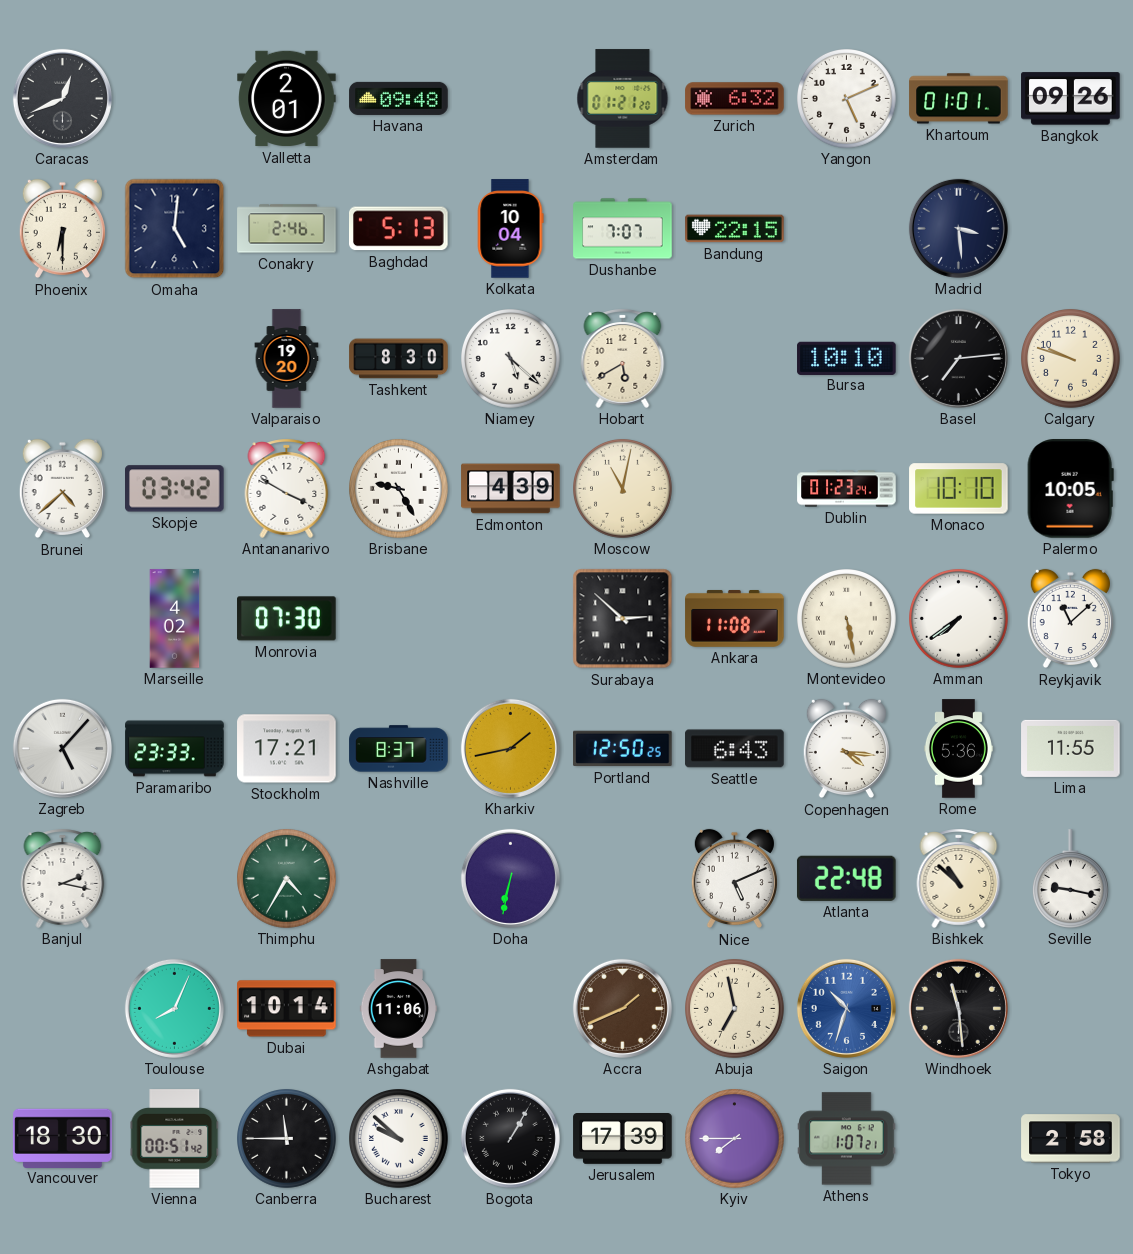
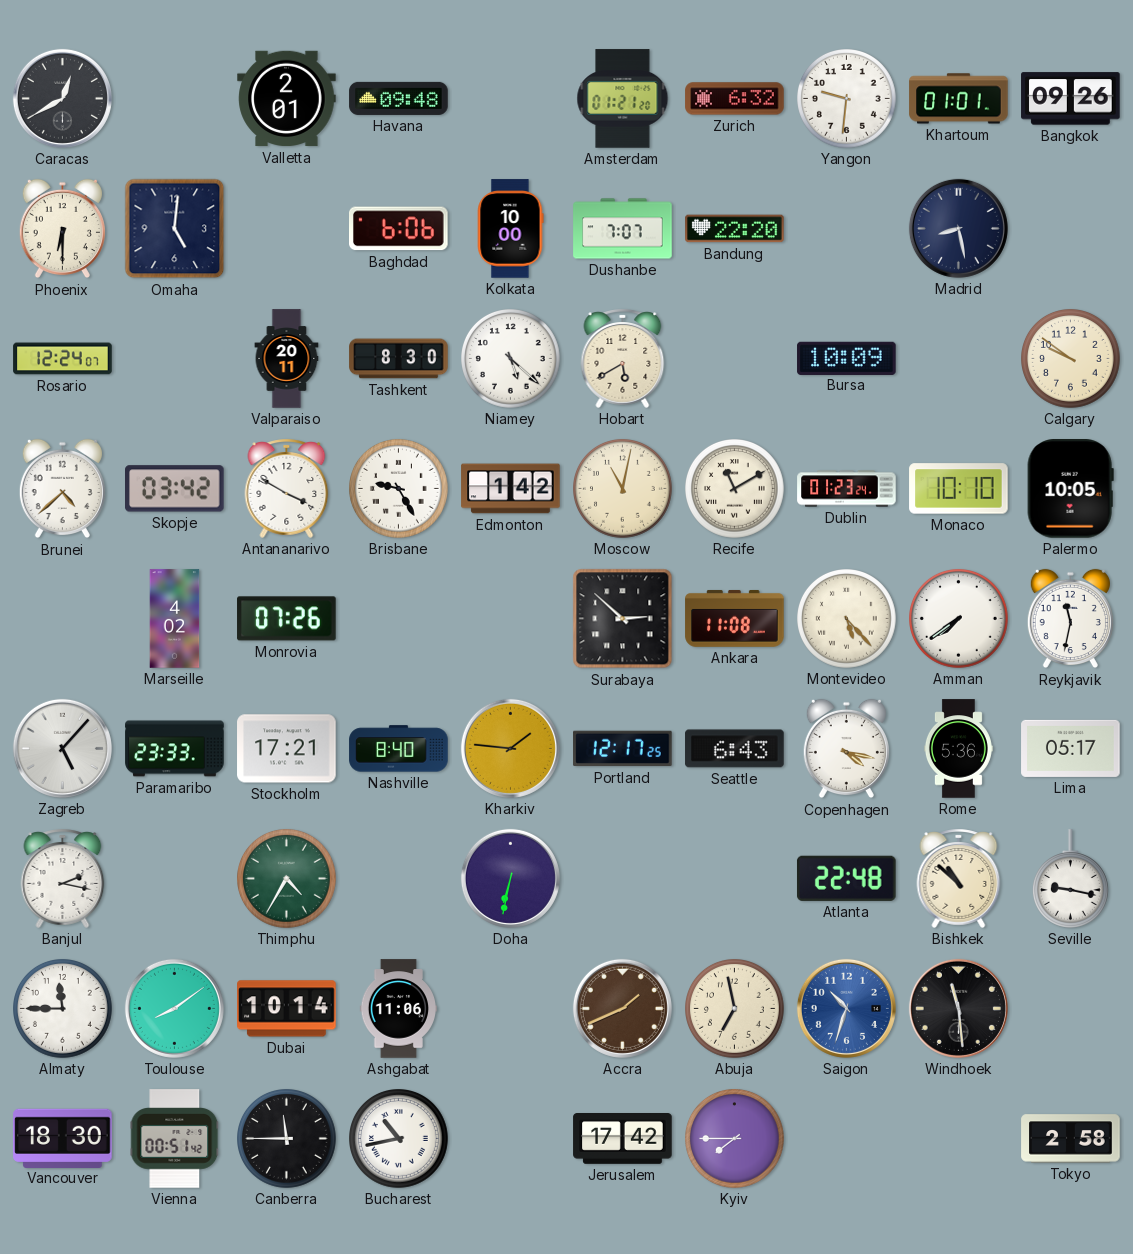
Caracas: 12:41 -> 12:40
Yangon: 5:11 -> 9:31
Conakry: 2:46 -> none
Baghdad: 5:13 -> 6:06
Kolkata: 10:04 -> 10:00
Bandung: 22:15 -> 22:20
Madrid: 3:29 -> 8:28
Rosario: none -> 12:24
Valparaiso: 19:20 -> 20:11
Bursa: 10:10 -> 10:09
Basel: 7:14 -> none
Calgary: 9:48 -> 9:51
Edmonton: 4:39 -> 1:42
Recife: none -> 11:10
Monrovia: 07:30 -> 07:26
Montevideo: 5:28 -> 5:23
Reykjavik: 11:08 -> 11:32
Nashville: 8:37 -> 8:40
Kharkiv: 1:43 -> 1:46
Portland: 12:50 -> 12:17
Copenhagen: 4:16 -> 4:17
Lima: 11:55 -> 05:17
Nice: 5:11 -> none
Almaty: none -> 11:45
Toulouse: 8:04 -> 8:09
Bucharest: 9:52 -> 10:43
Bogota: 1:05 -> none
Jerusalem: 17:39 -> 17:42
Athens: 1:07 -> none
